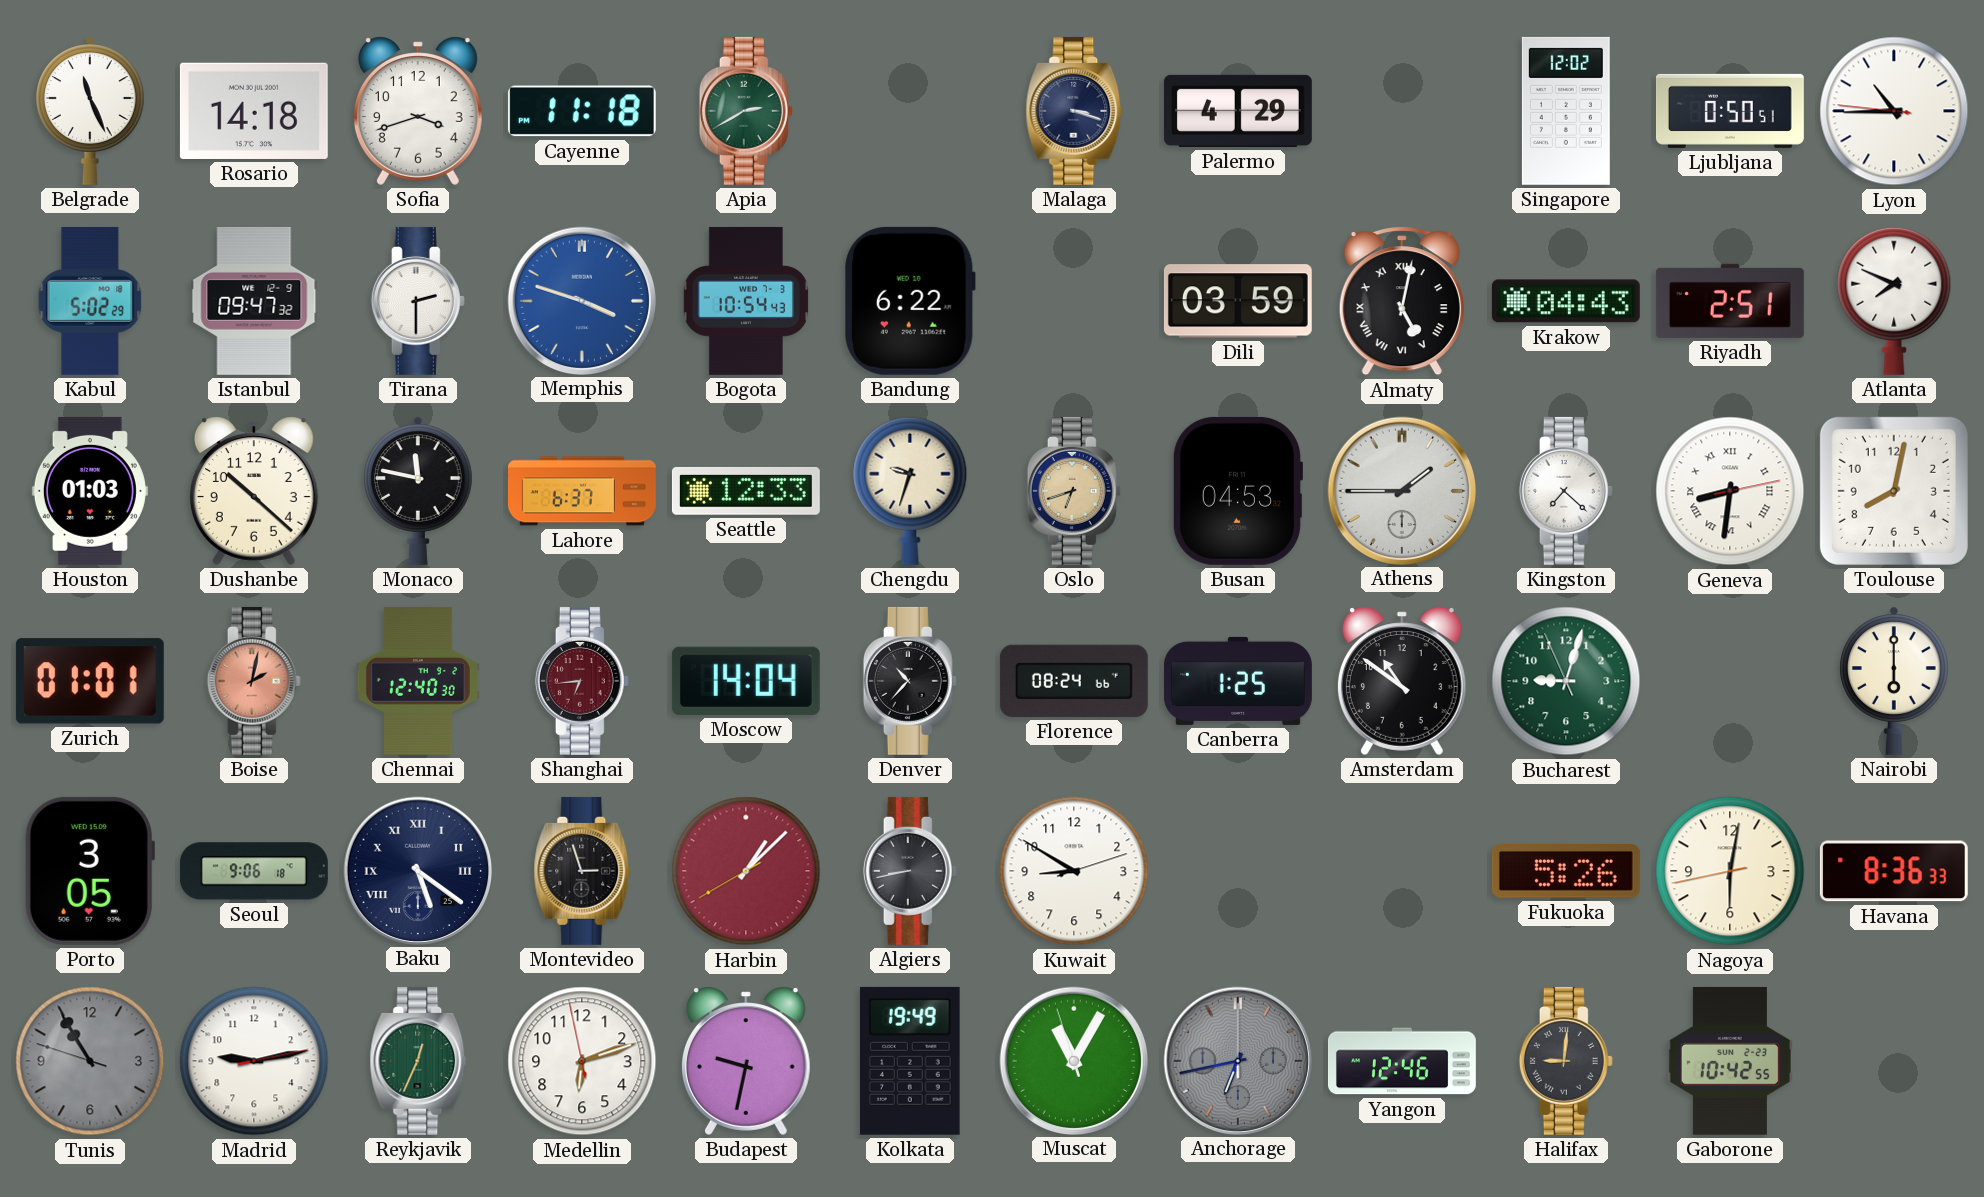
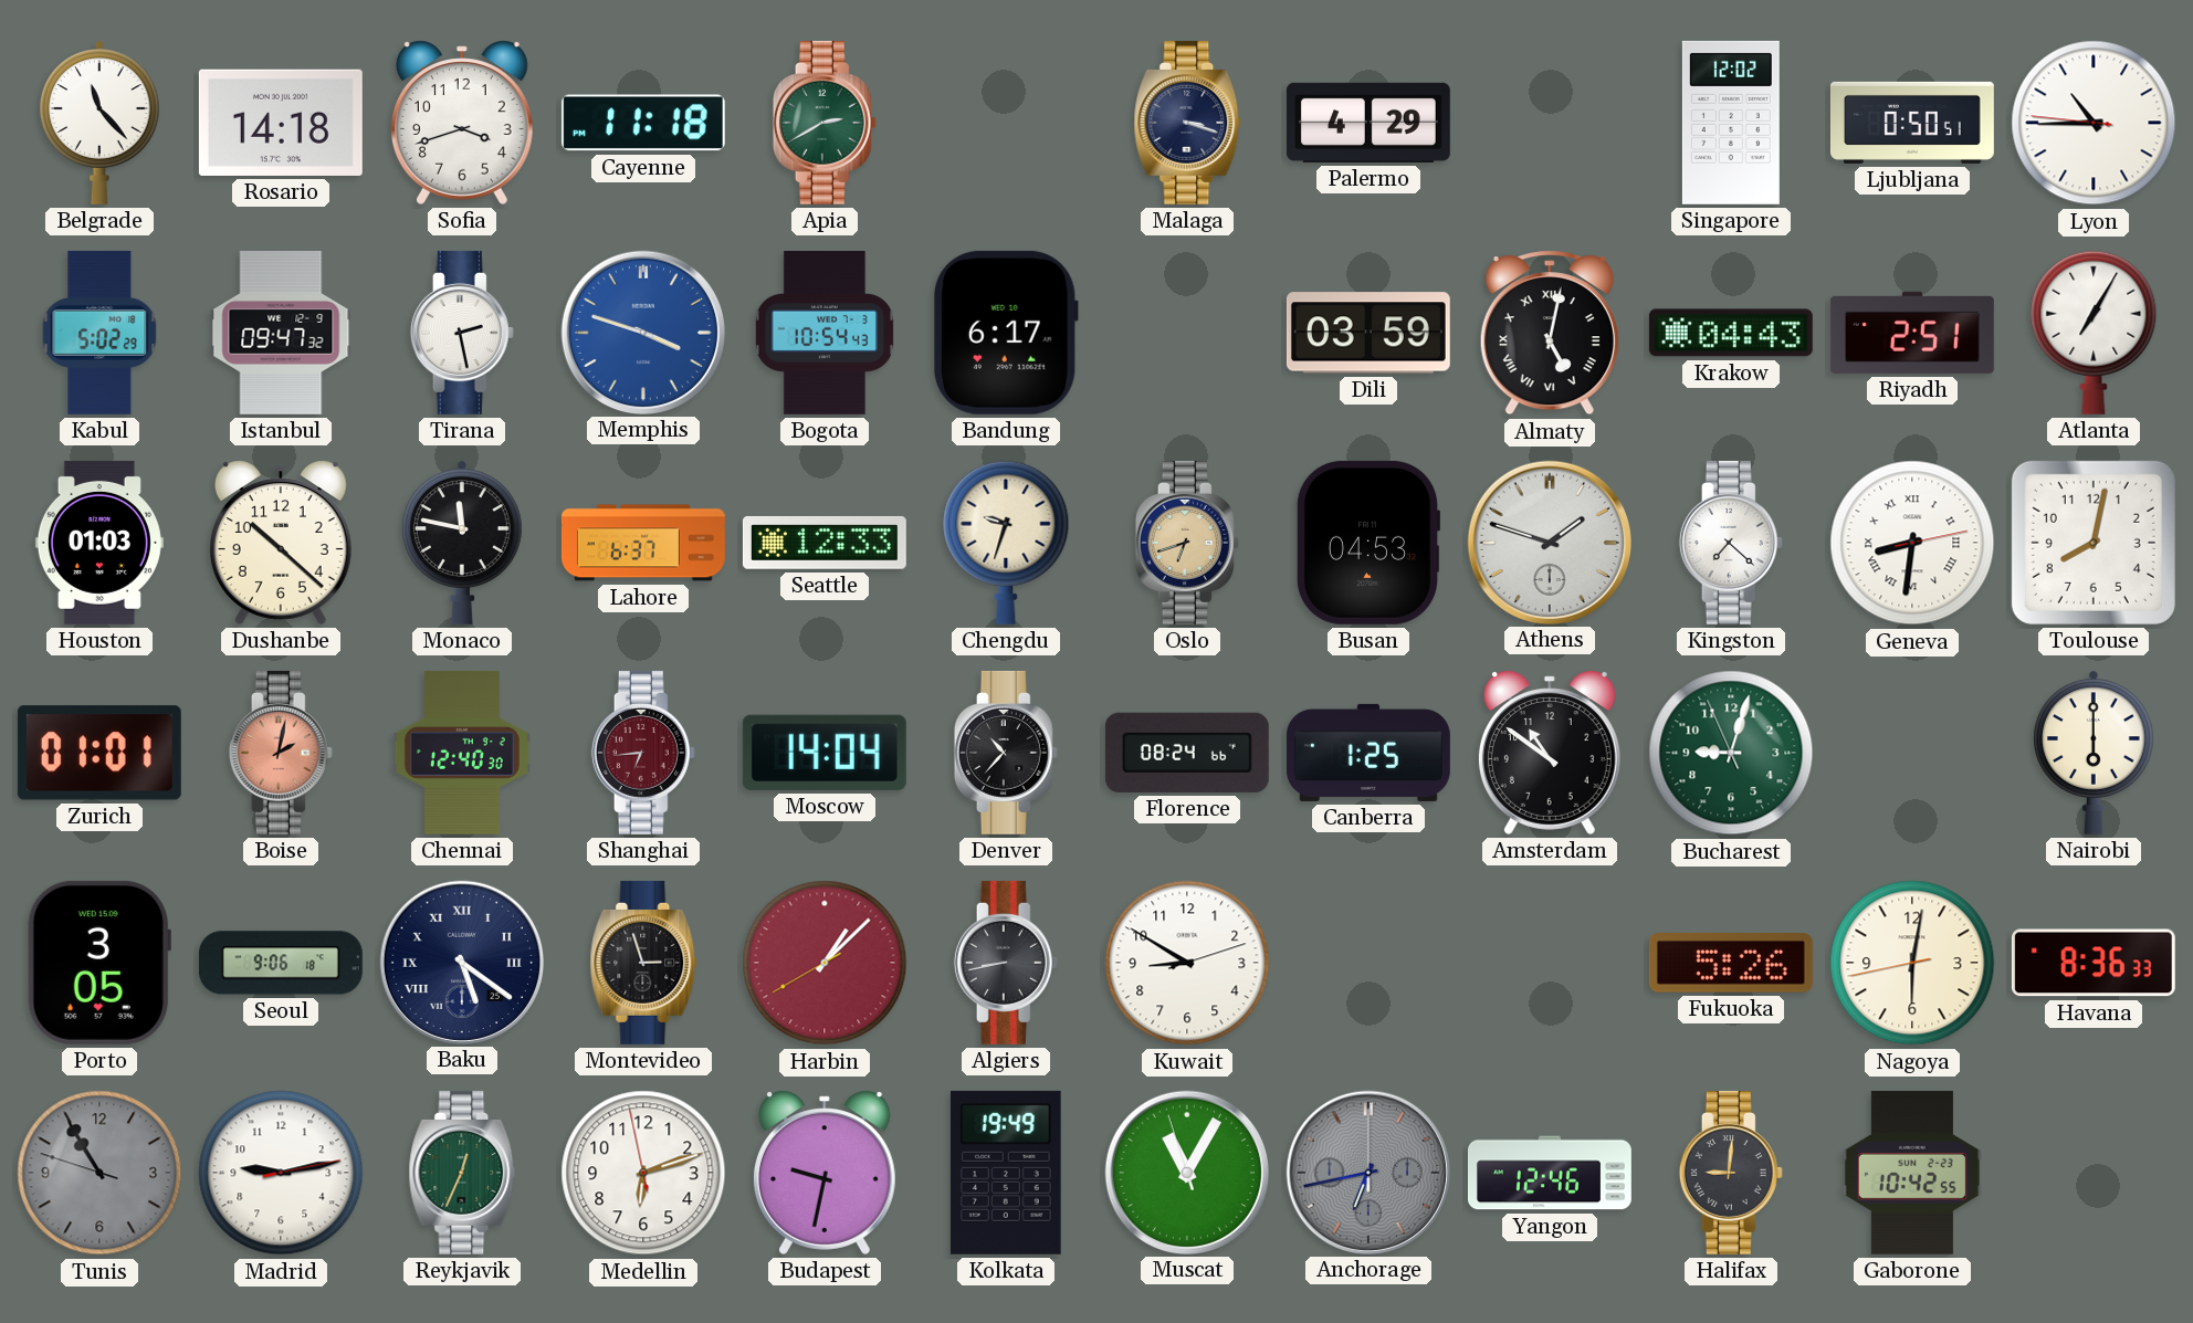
Belgrade: 11:26 -> 11:23
Tirana: 2:30 -> 2:28
Bandung: 6:22 -> 6:17
Atlanta: 7:49 -> 7:05
Athens: 1:45 -> 1:48
